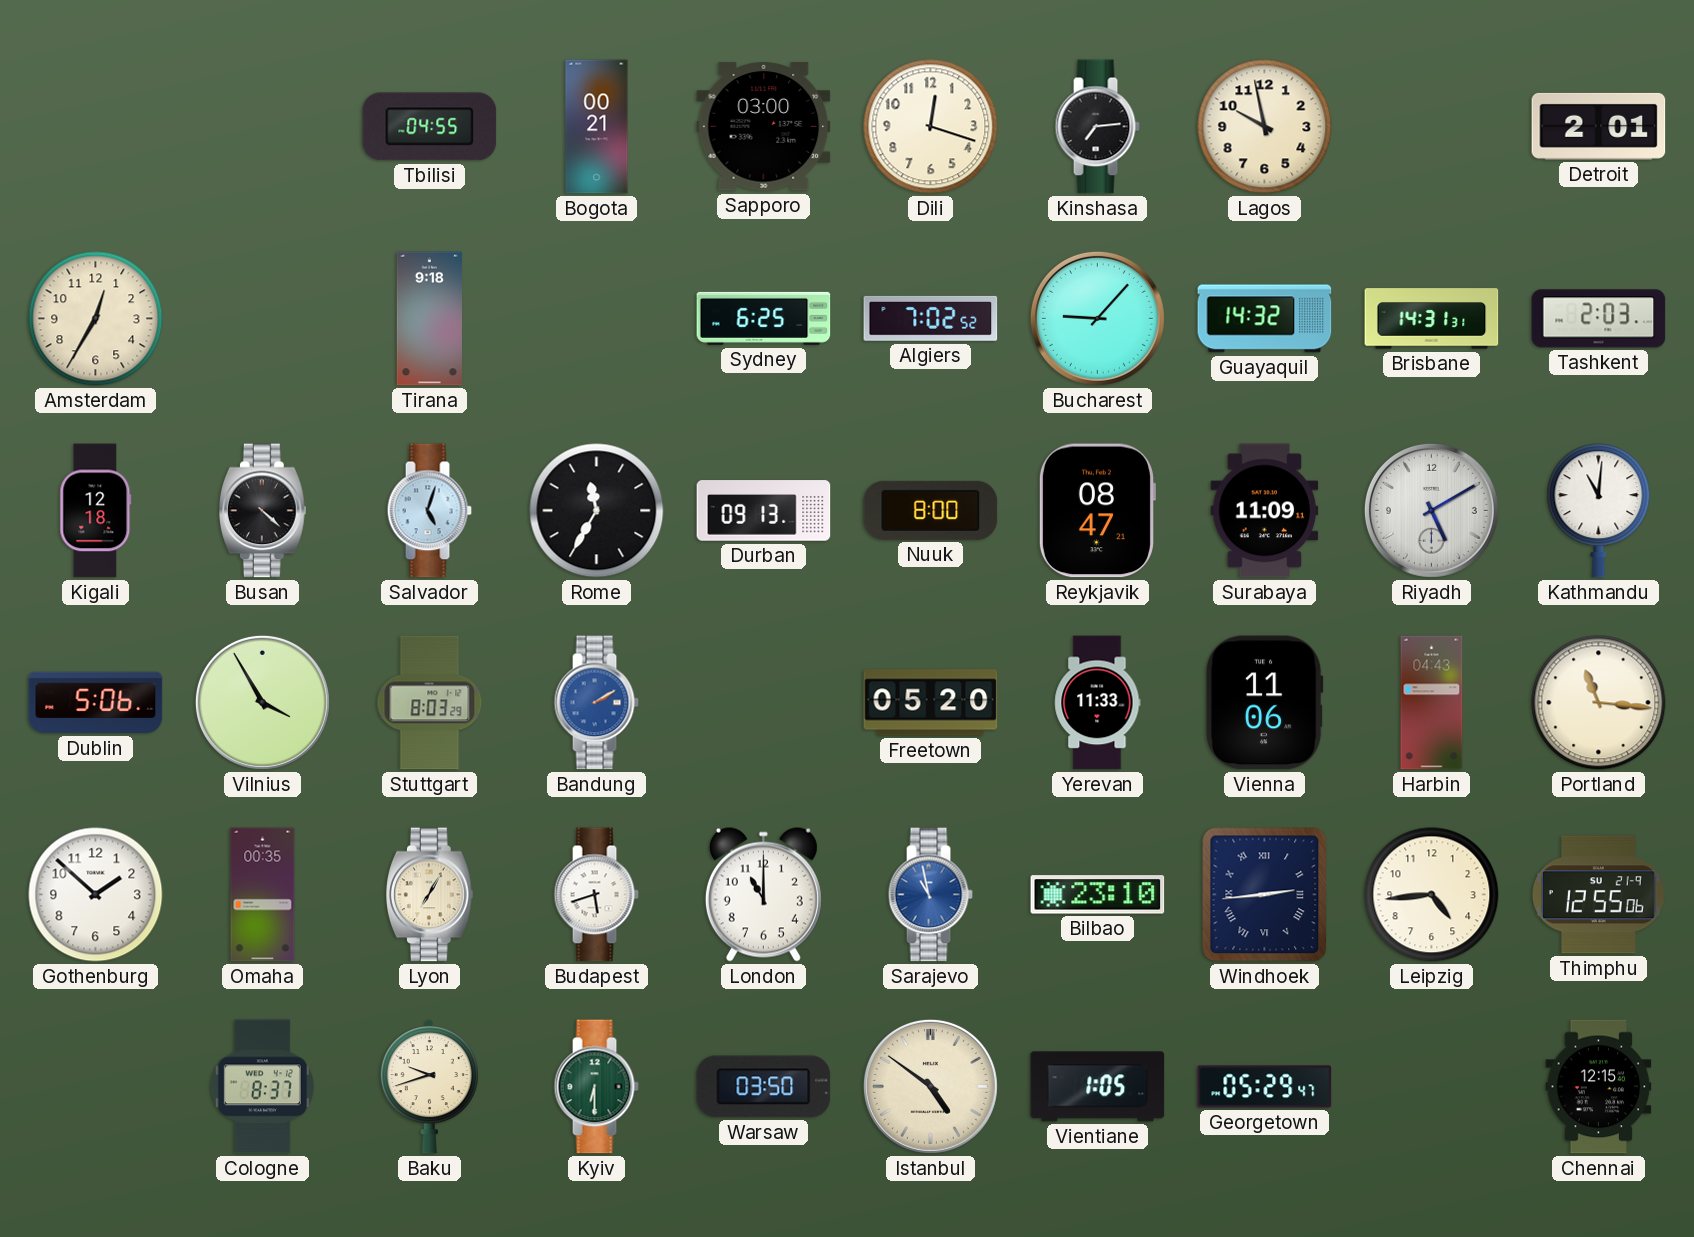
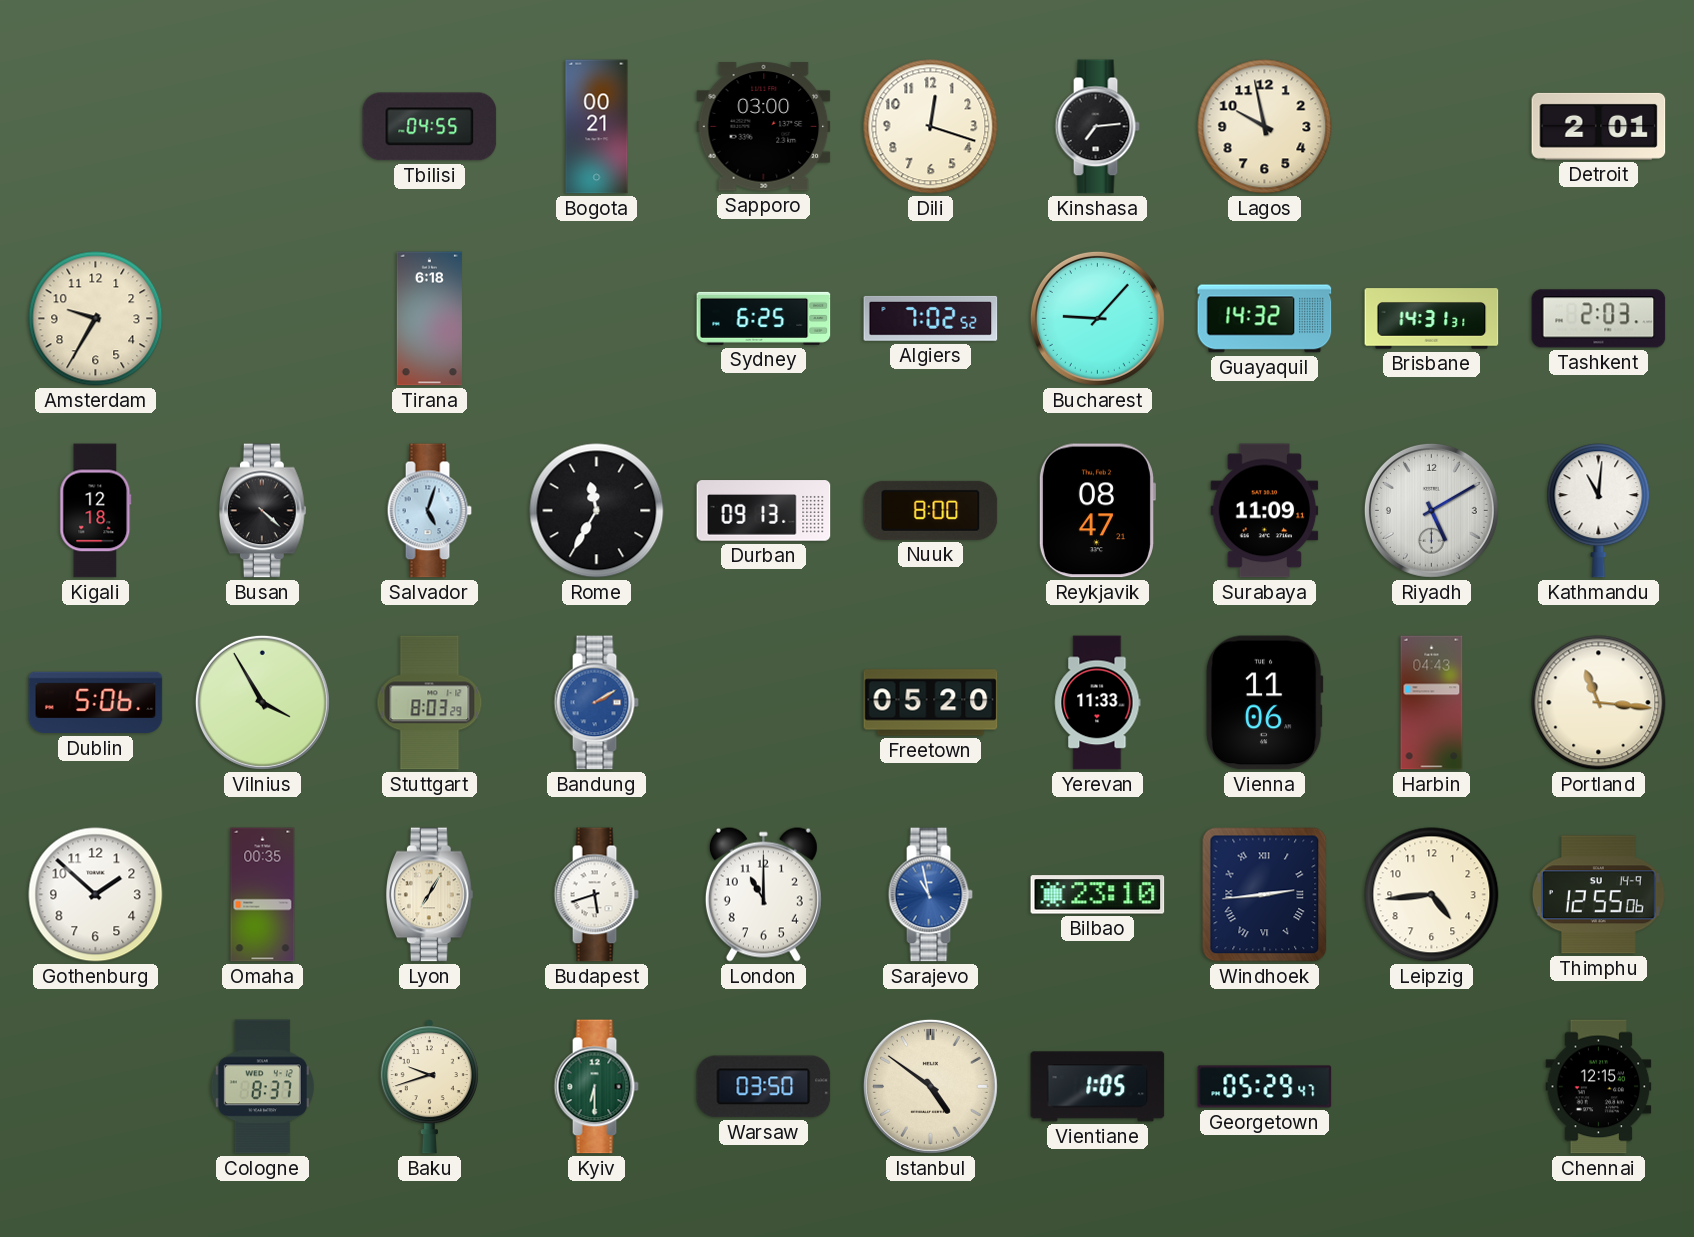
Amsterdam: 12:35 -> 9:35
Tirana: 9:18 -> 6:18
Thimphu date: SU 21-9 -> SU 14-9
